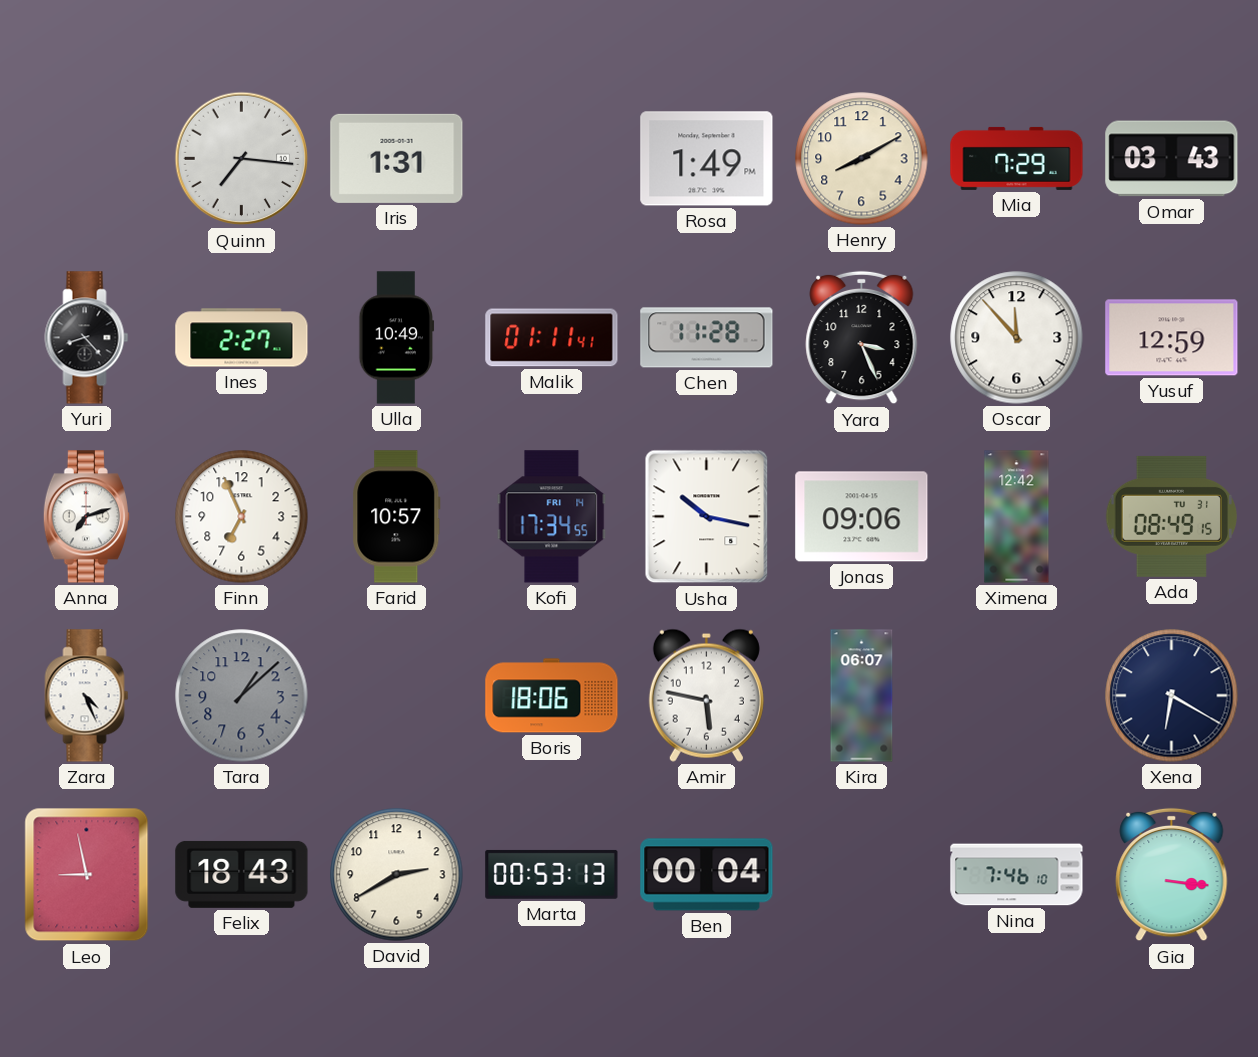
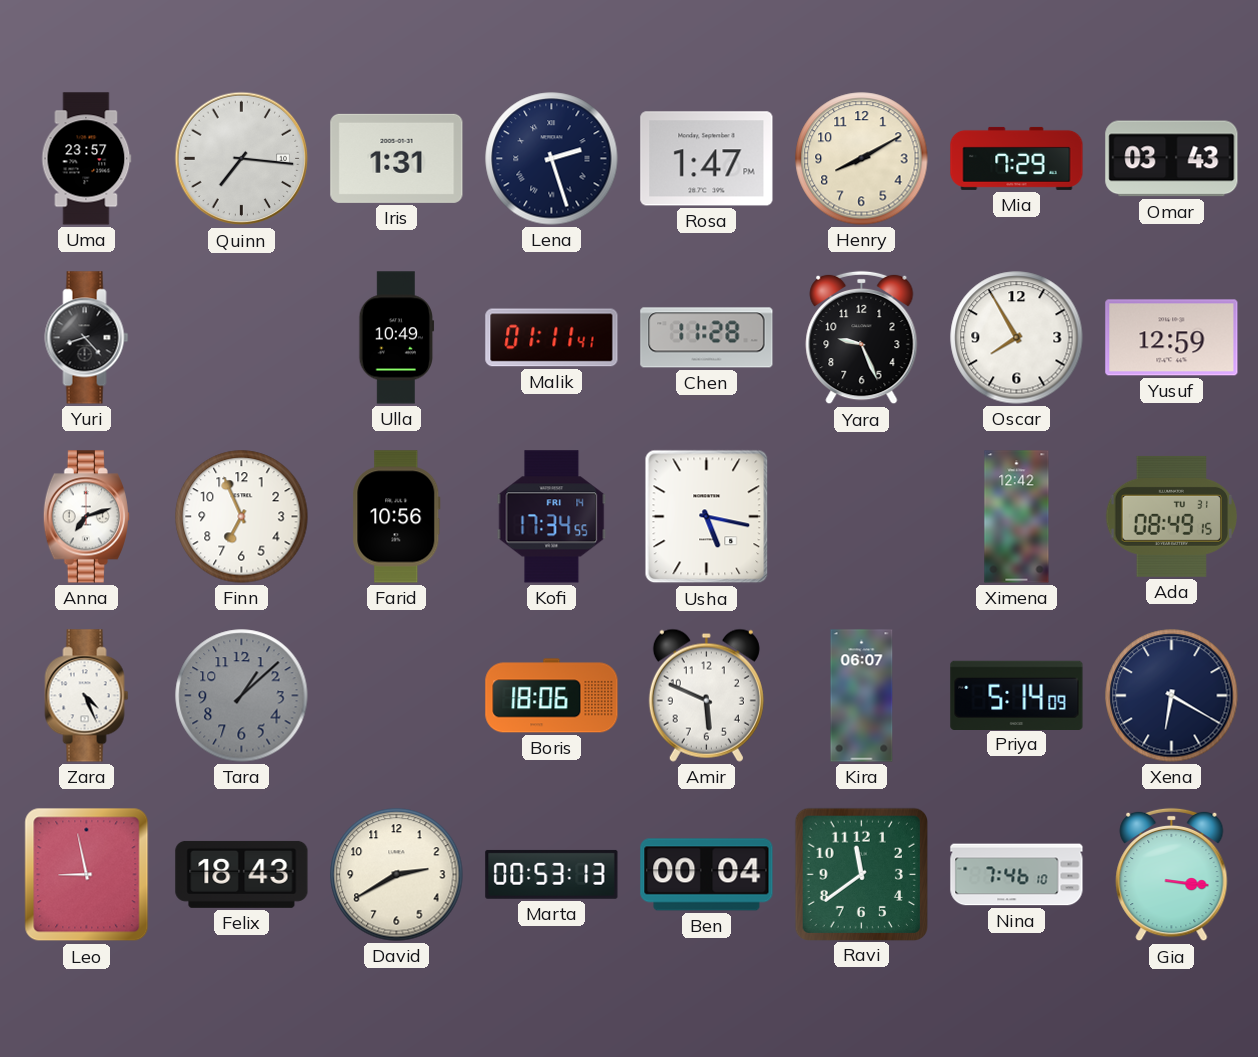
Uma: none -> 23:57
Lena: none -> 2:27
Rosa: 1:49 -> 1:47
Ines: 2:27 -> none
Yara: 3:26 -> 9:26
Oscar: 11:53 -> 7:55
Farid: 10:57 -> 10:56
Usha: 10:17 -> 5:17
Jonas: 09:06 -> none
Amir: 5:47 -> 5:49
Priya: none -> 5:14
Ravi: none -> 11:39
